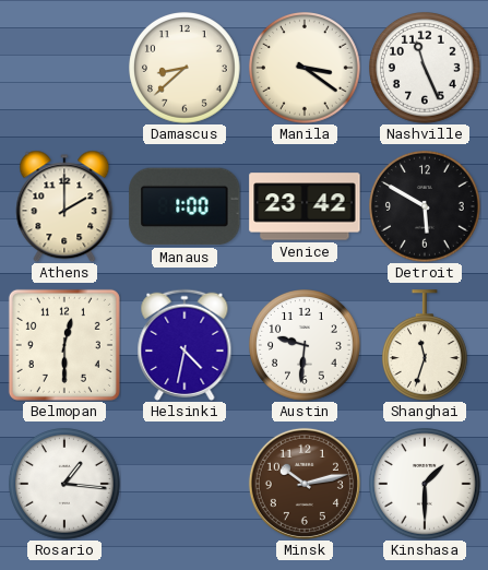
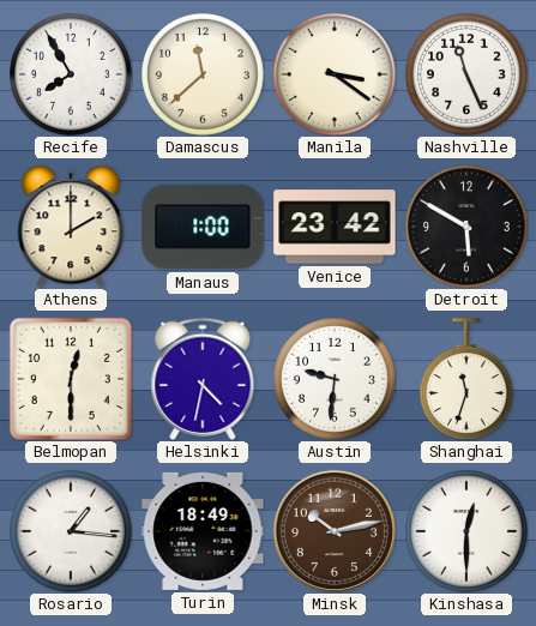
Recife: none -> 7:55
Damascus: 8:38 -> 11:38
Turin: none -> 18:49
Kinshasa: 1:30 -> 12:30
